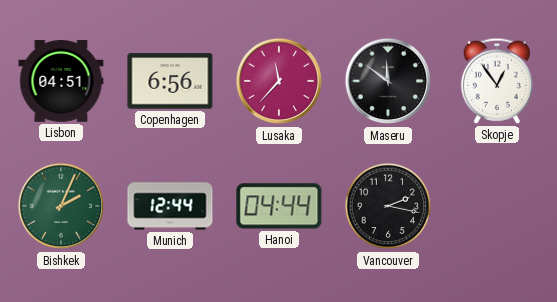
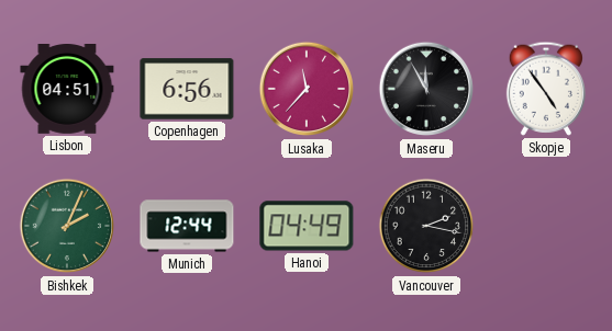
Maseru: 11:51 -> 11:55
Skopje: 12:54 -> 4:54
Hanoi: 04:44 -> 04:49
